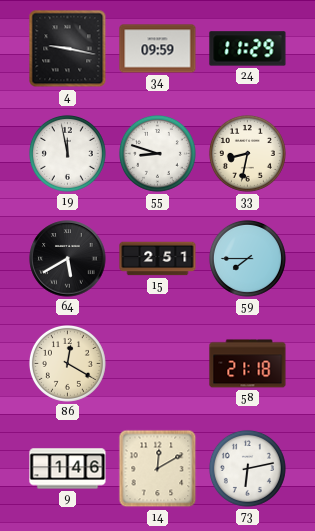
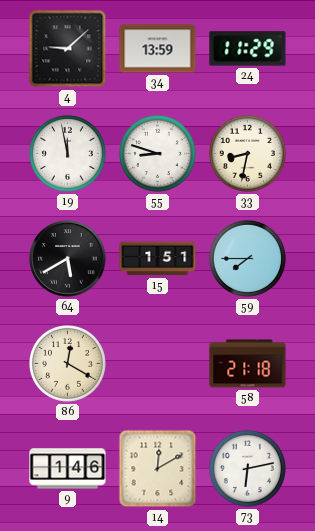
4: 9:17 -> 9:08
34: 09:59 -> 13:59
15: 2:51 -> 1:51
